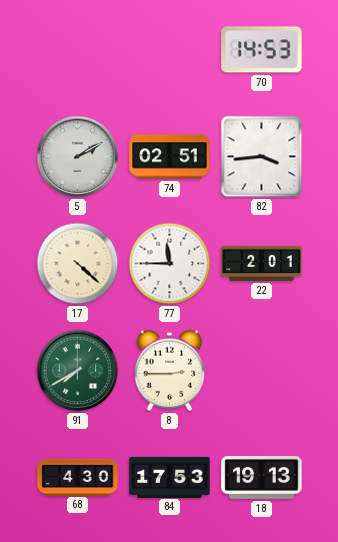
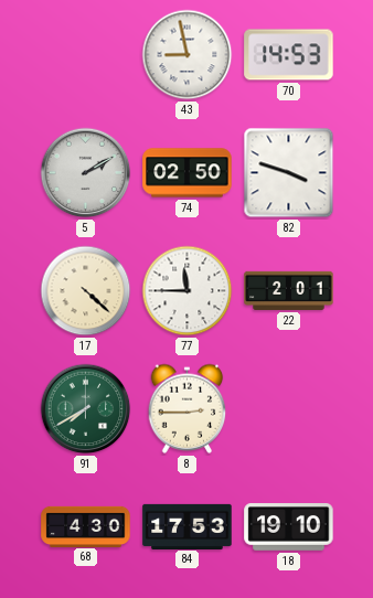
43: none -> 8:58
74: 02:51 -> 02:50
82: 3:44 -> 3:48
18: 19:13 -> 19:10
